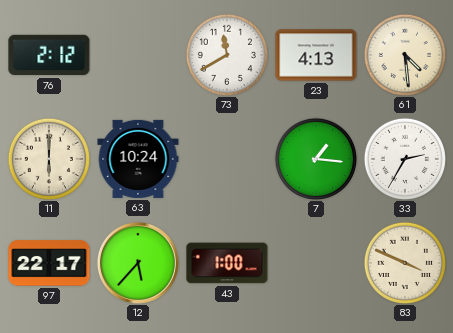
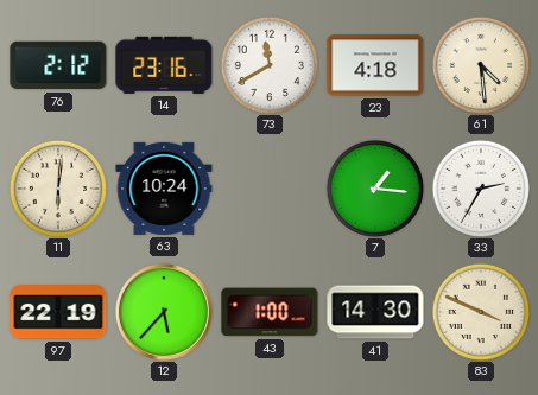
14: none -> 23:16
23: 4:13 -> 4:18
11: 6:00 -> 6:01
97: 22:17 -> 22:19
41: none -> 14:30
